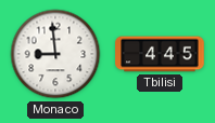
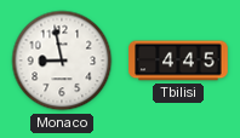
Monaco: 8:59 -> 8:58
